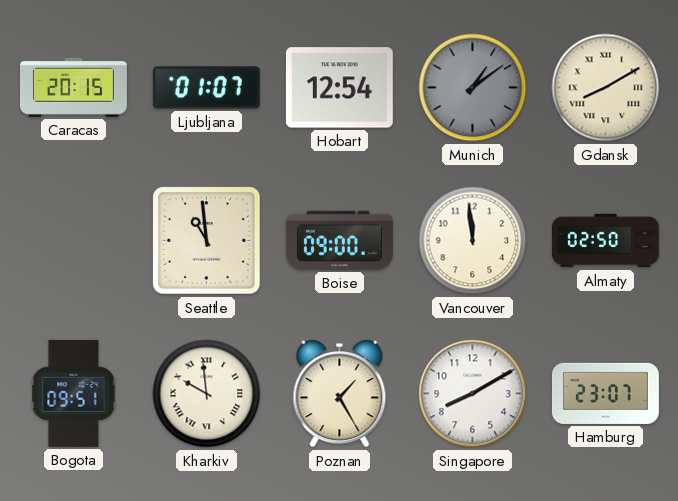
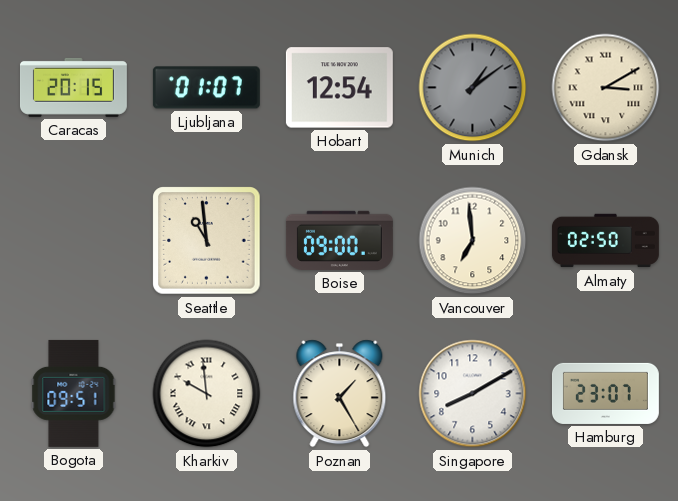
Gdansk: 8:10 -> 3:10
Vancouver: 11:59 -> 6:59
